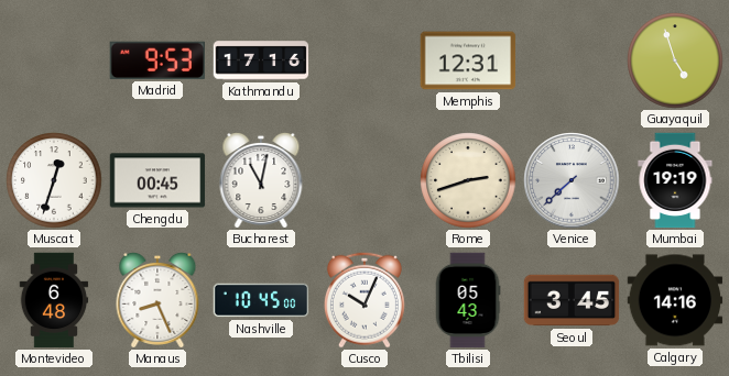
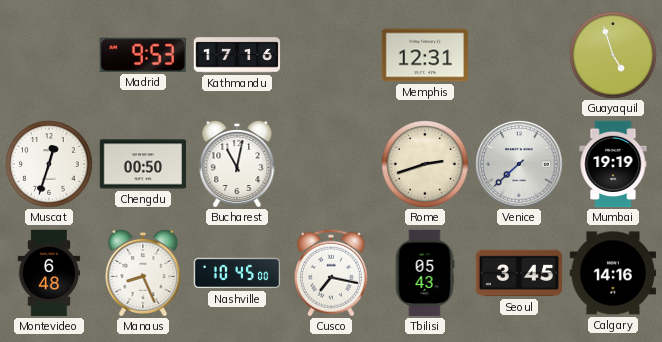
Chengdu: 00:45 -> 00:50
Cusco: 10:04 -> 7:17
